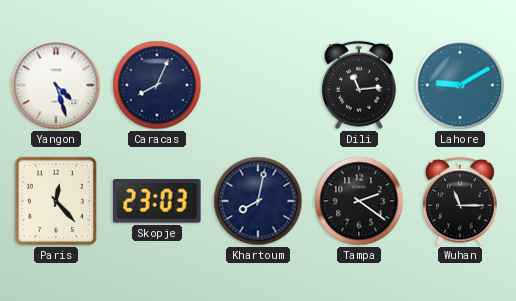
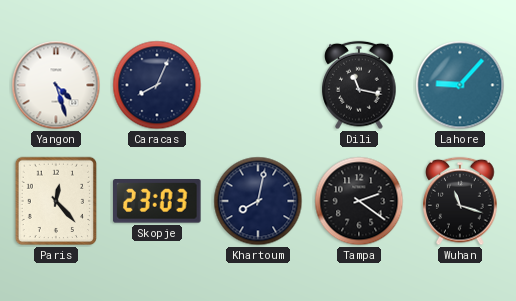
Dili: 11:14 -> 11:17
Lahore: 9:10 -> 9:07
Wuhan: 11:15 -> 11:18
